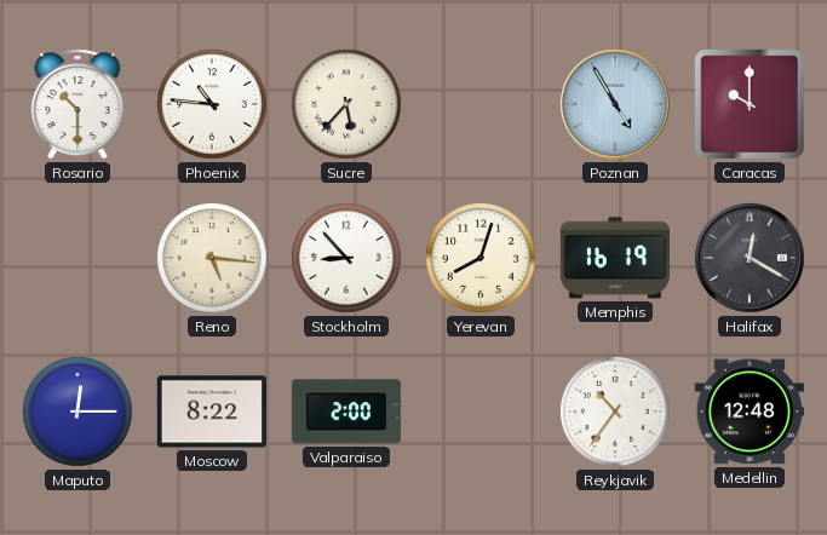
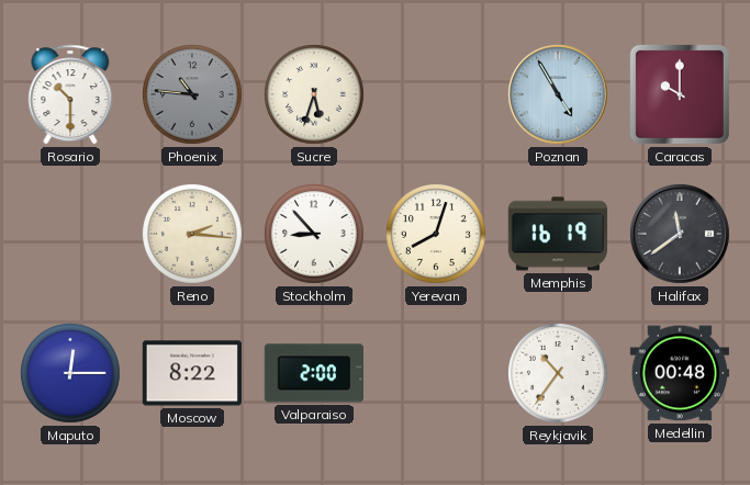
Phoenix dial: white -> grey
Sucre: 5:37 -> 5:33
Reno: 5:16 -> 2:16
Halifax: 12:20 -> 11:39
Medellin: 12:48 -> 00:48
